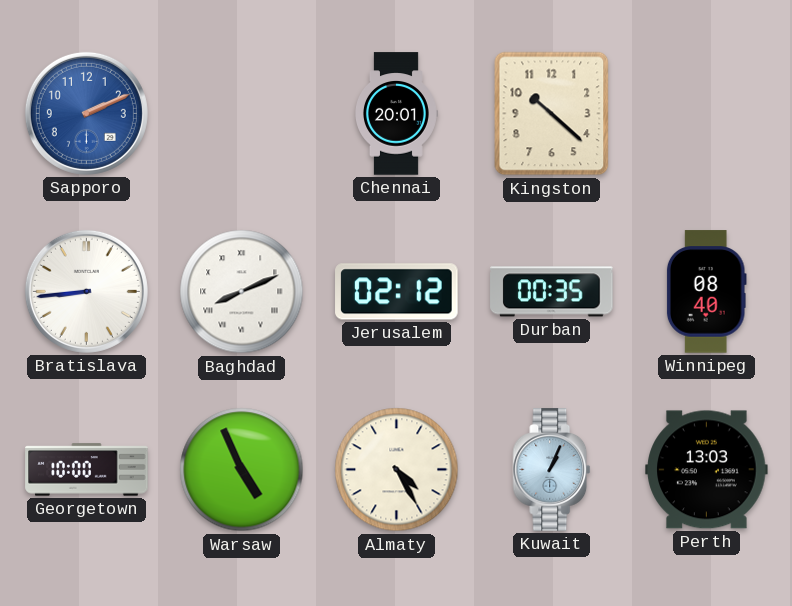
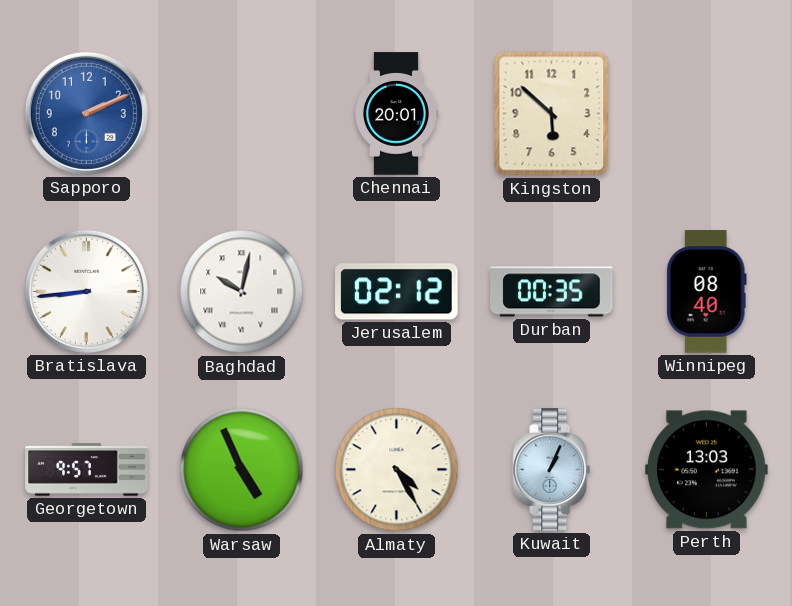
Kingston: 10:22 -> 5:52
Baghdad: 8:11 -> 10:02
Georgetown: 10:00 -> 9:57
